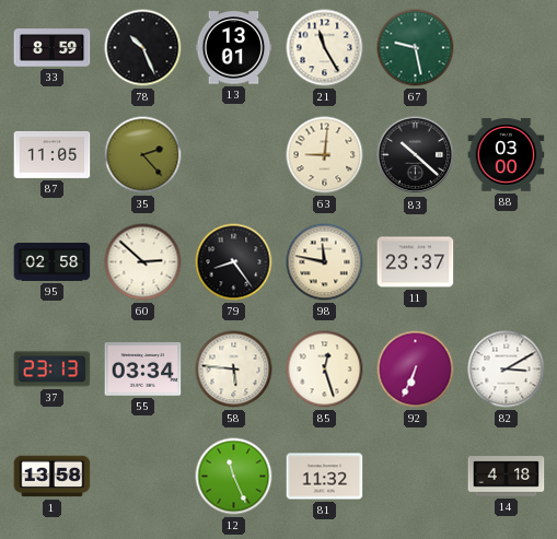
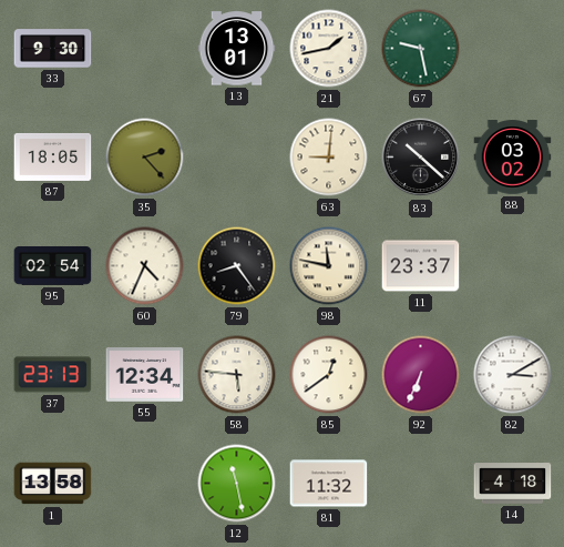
33: 8:59 -> 9:30
78: 10:26 -> none
21: 11:25 -> 1:43
87: 11:05 -> 18:05
88: 03:00 -> 03:02
95: 02:58 -> 02:54
60: 2:52 -> 4:34
55: 03:34 -> 12:34
85: 12:27 -> 12:39
12: 11:26 -> 11:28
